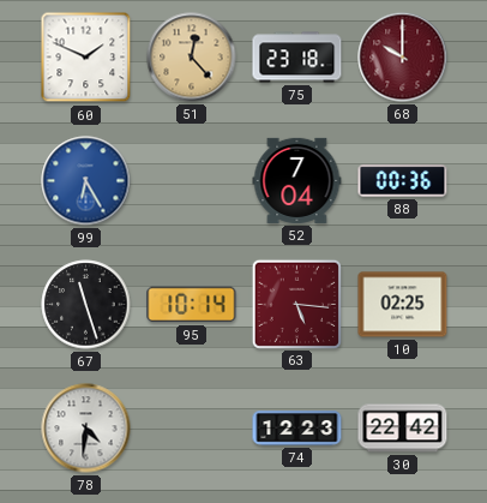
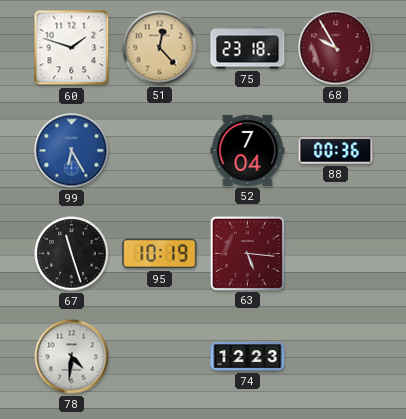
60: 1:49 -> 1:48
68: 10:00 -> 9:55
95: 10:14 -> 10:19
10: 02:25 -> none
30: 22:42 -> none
